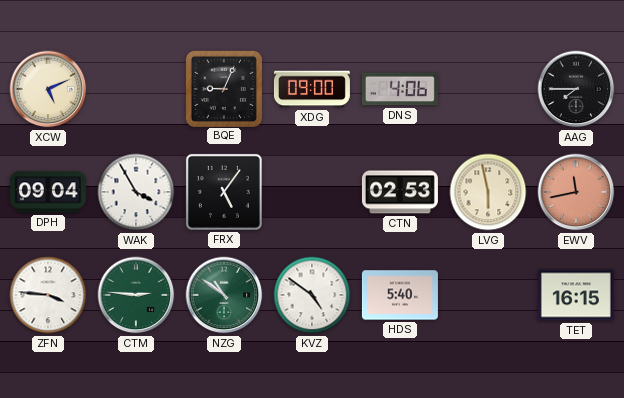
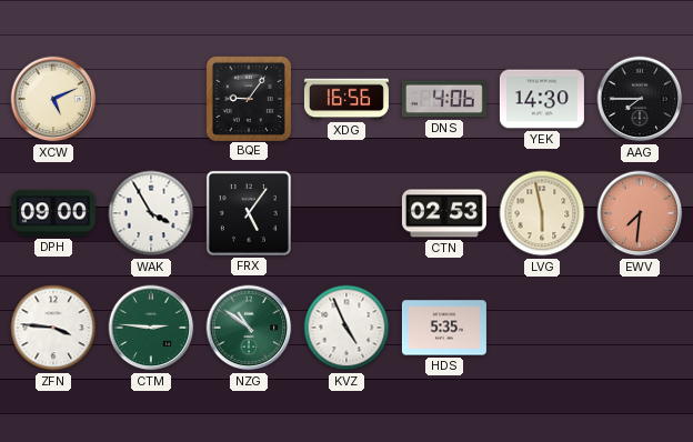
BQE: 9:04 -> 9:06
XDG: 09:00 -> 16:56
YEK: none -> 14:30
DPH: 09:04 -> 09:00
EWV: 11:43 -> 7:31
KVZ: 4:51 -> 4:56
HDS: 5:40 -> 5:35
TET: 16:15 -> none
